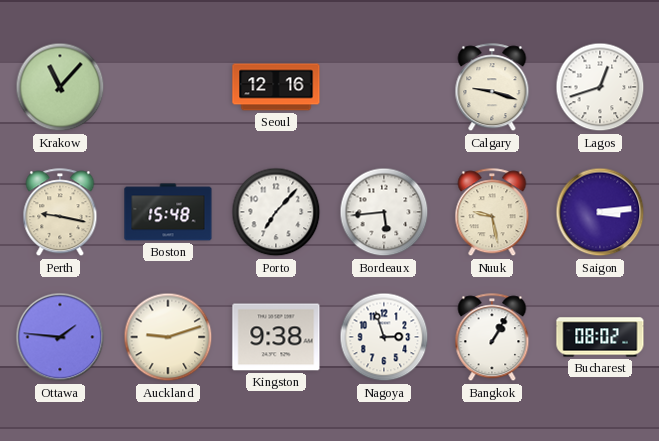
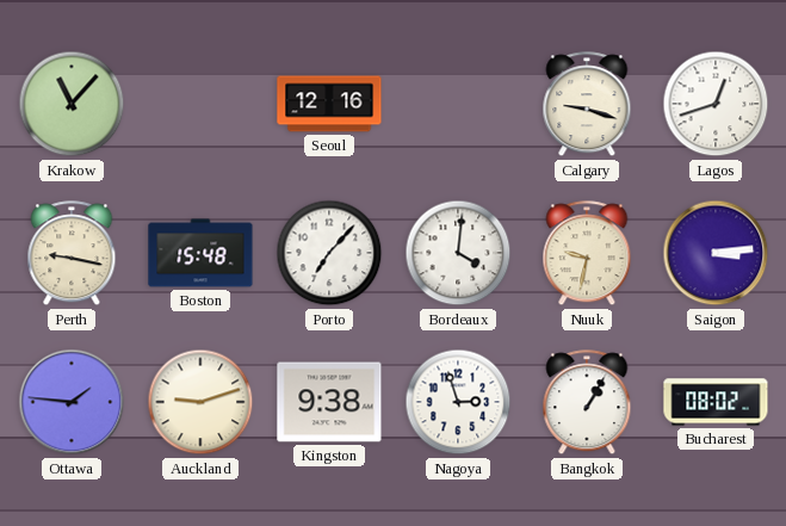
Bordeaux: 5:44 -> 4:01
Nuuk: 9:28 -> 9:32
